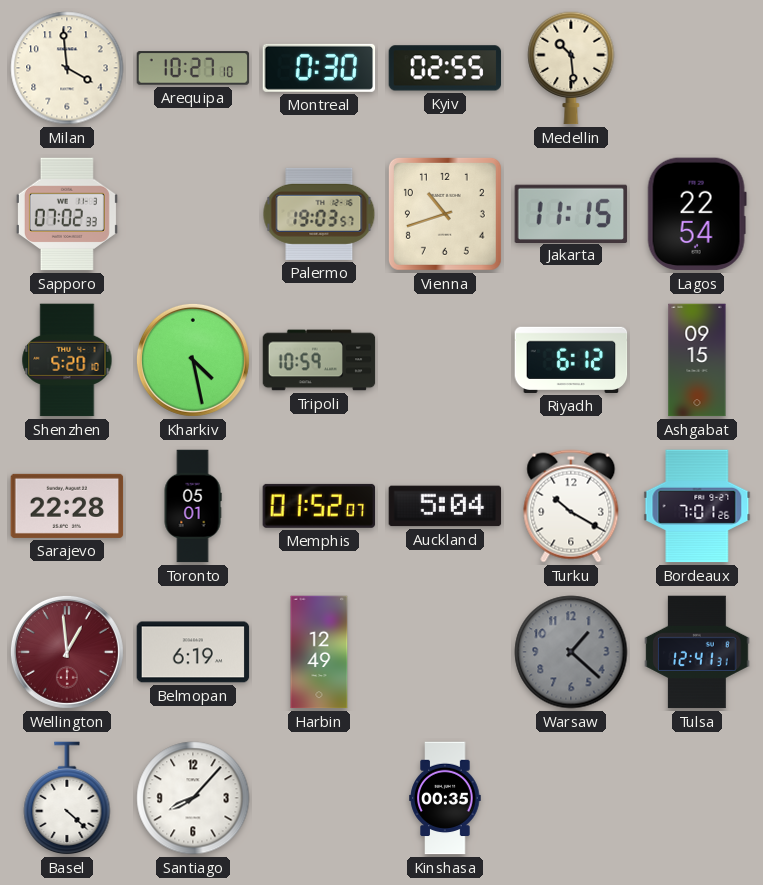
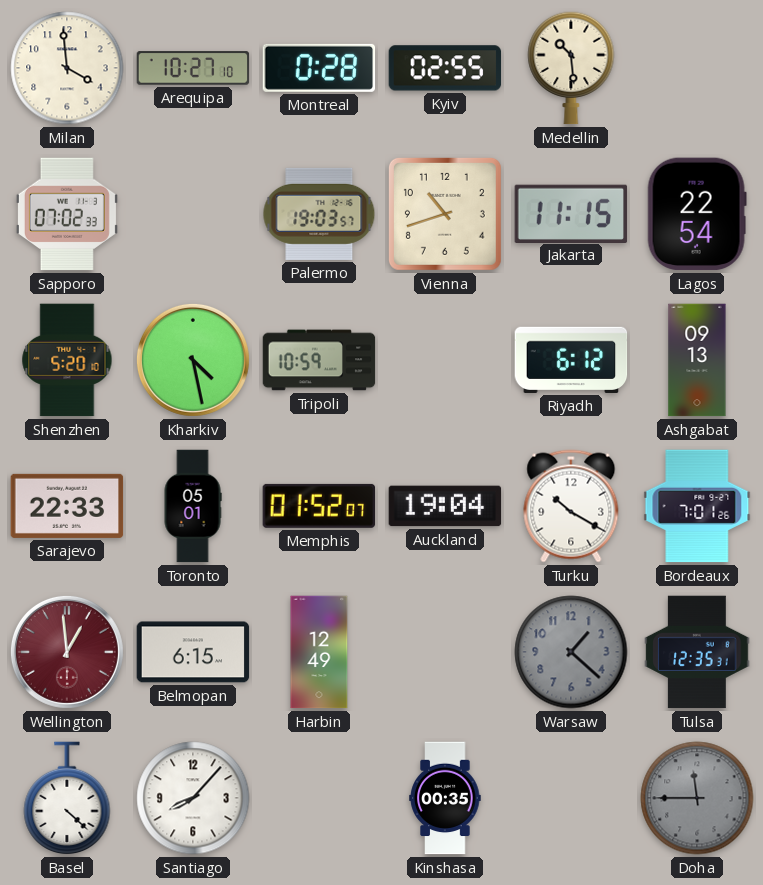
Montreal: 0:30 -> 0:28
Ashgabat: 09:15 -> 09:13
Sarajevo: 22:28 -> 22:33
Auckland: 5:04 -> 19:04
Belmopan: 6:19 -> 6:15
Tulsa: 12:41 -> 12:35
Doha: none -> 11:45
